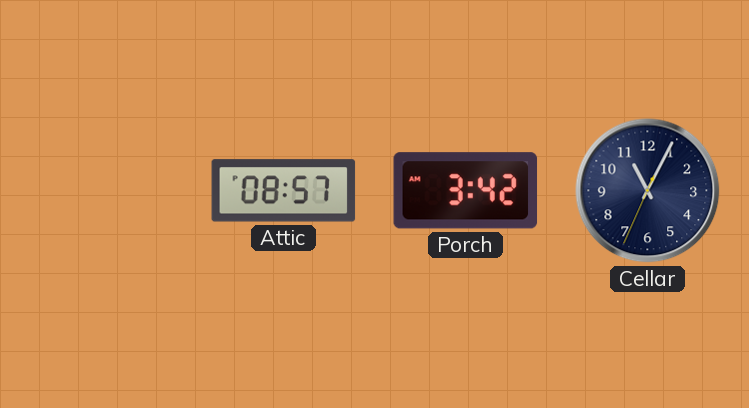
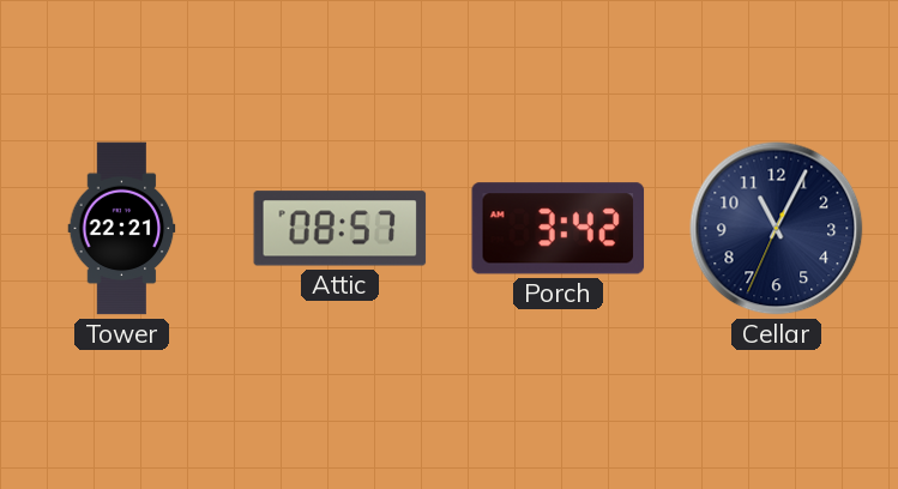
Tower: none -> 22:21
